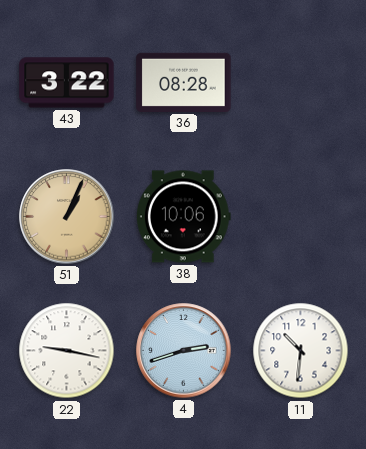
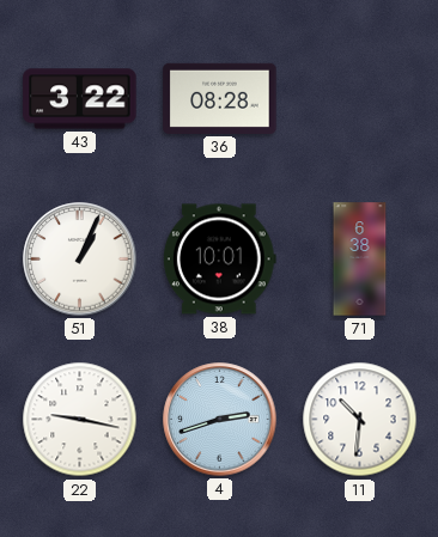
51 dial: champagne -> white
38: 10:06 -> 10:01
71: none -> 6:38
